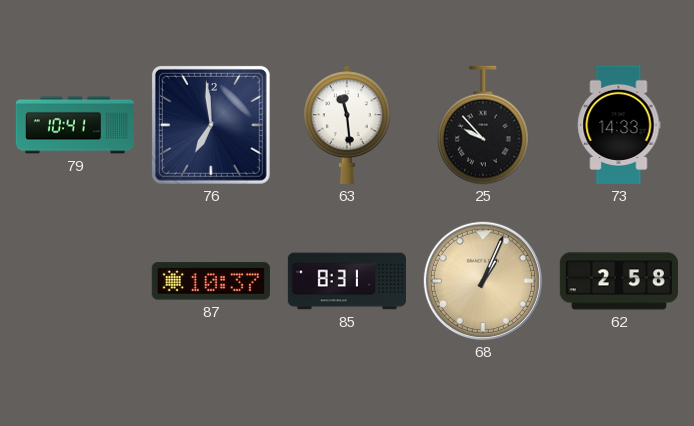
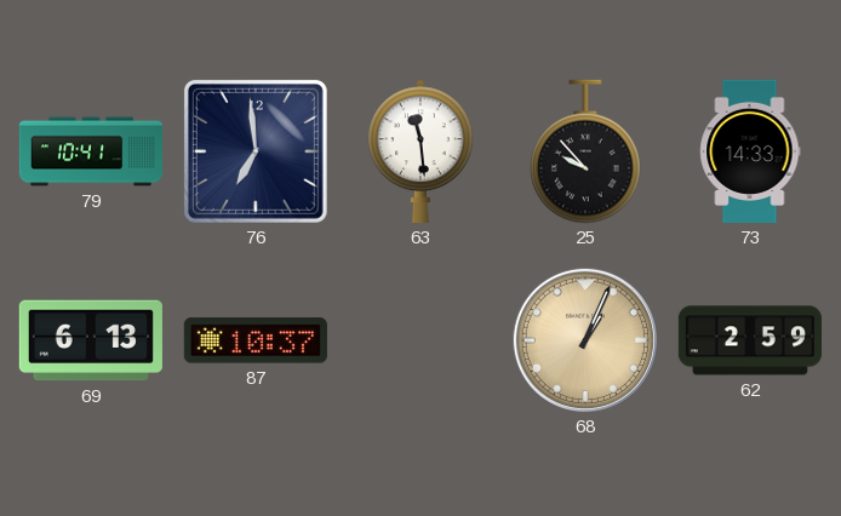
69: none -> 6:13
85: 8:31 -> none
62: 2:58 -> 2:59
